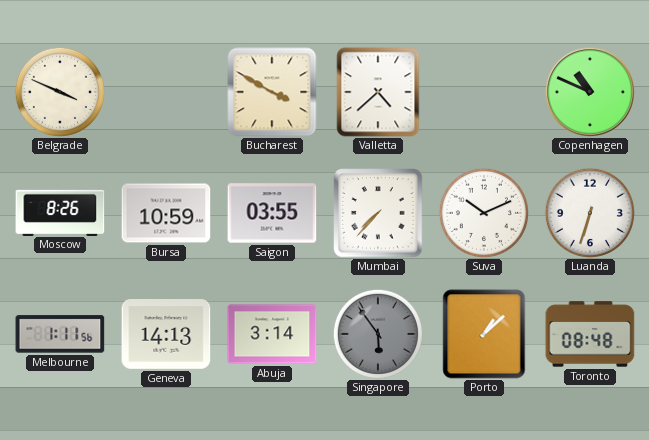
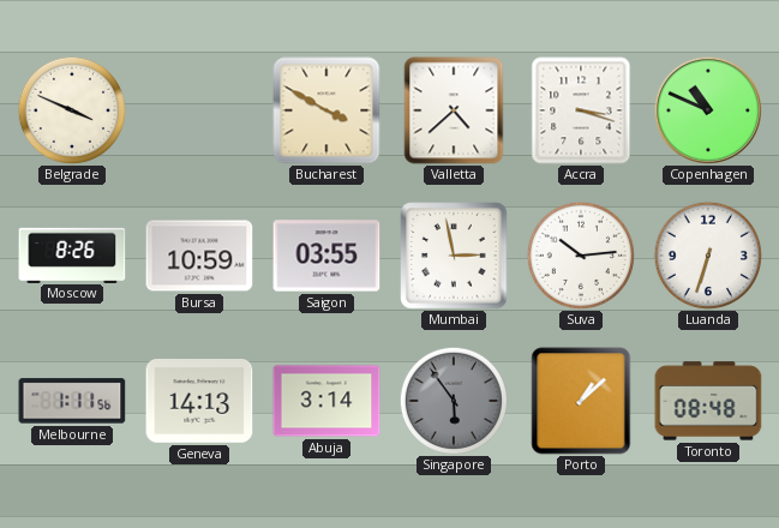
Accra: none -> 3:18
Mumbai: 7:37 -> 2:58
Suva: 10:11 -> 10:14
